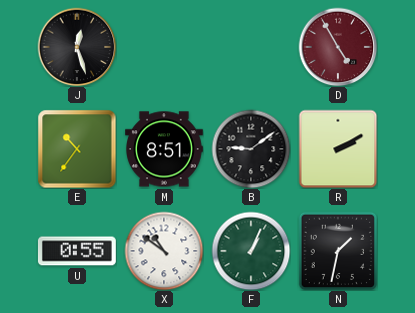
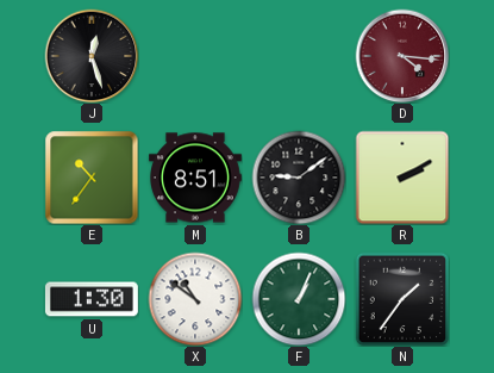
D: 4:55 -> 4:16
U: 0:55 -> 1:30
N: 1:32 -> 1:36
